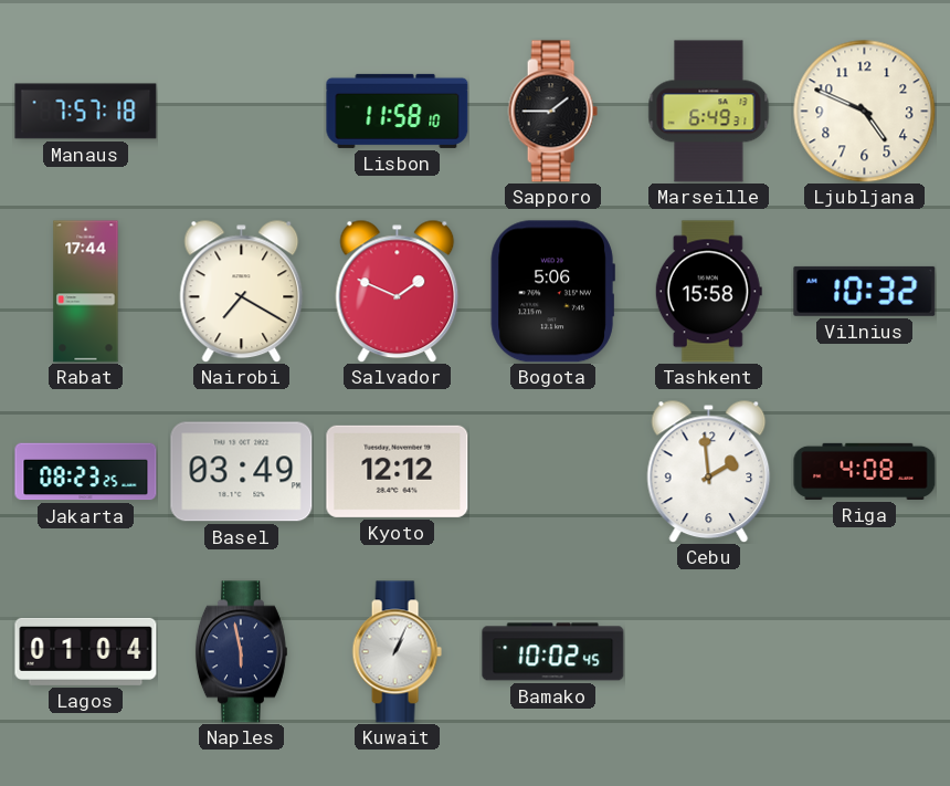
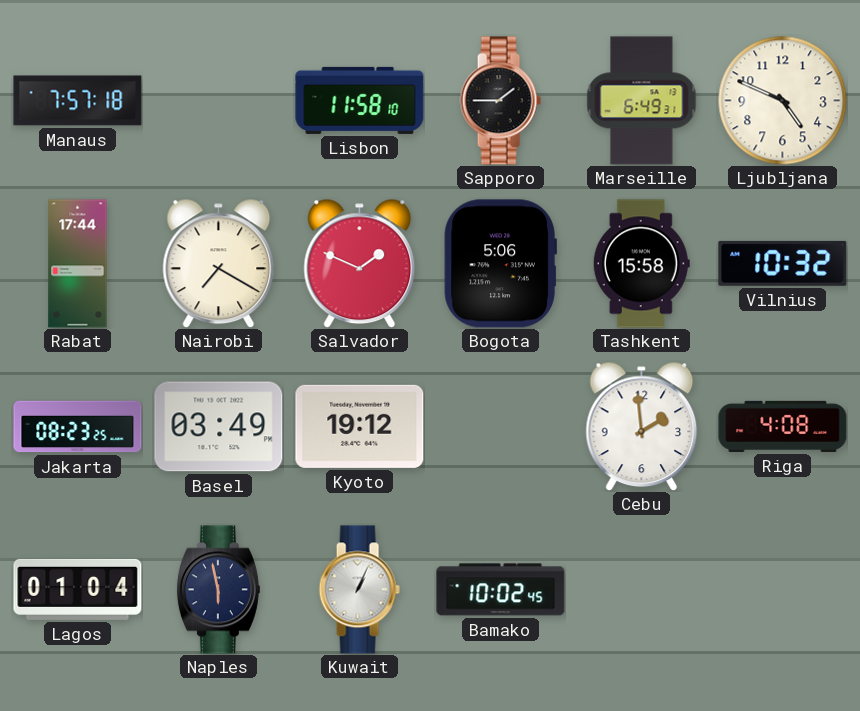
Kyoto: 12:12 -> 19:12
